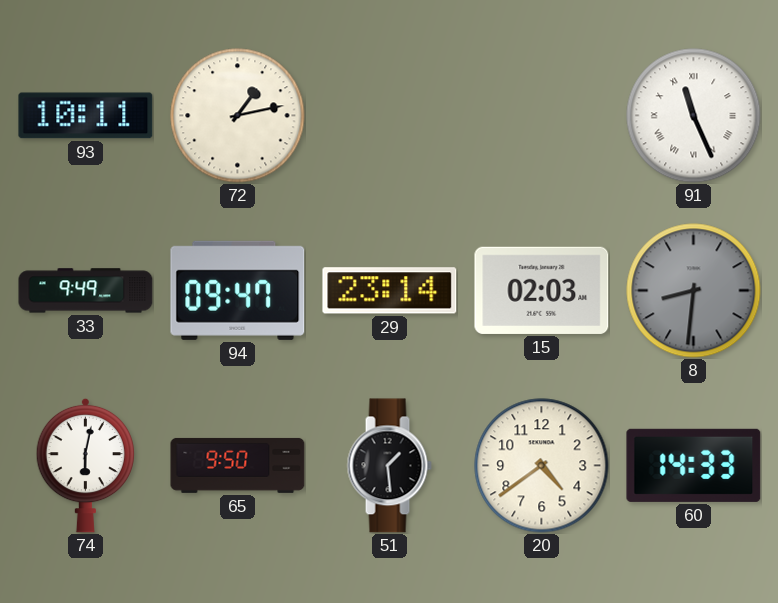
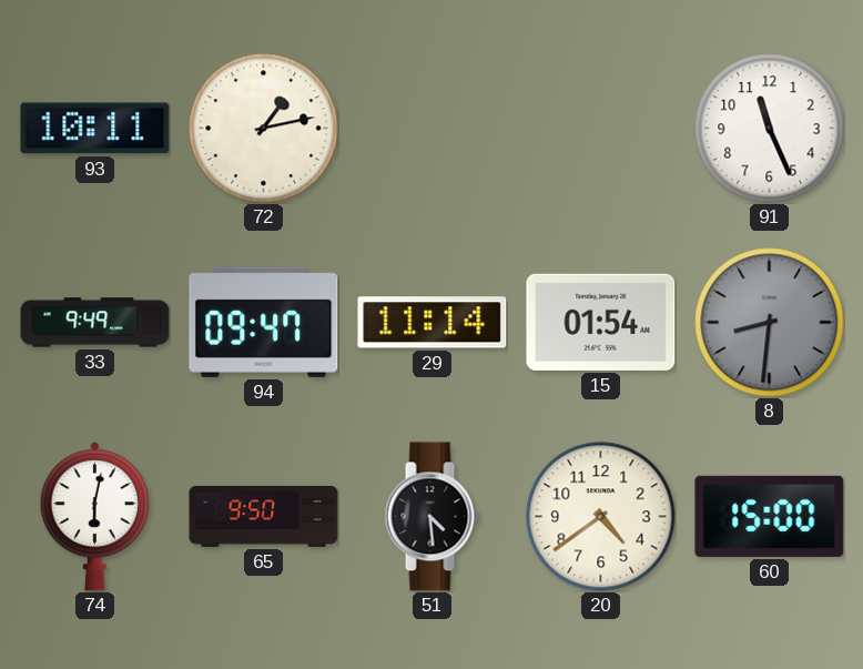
91 numerals: Roman -> Arabic
29: 23:14 -> 11:14
15: 02:03 -> 01:54
51: 1:29 -> 4:29
60: 14:33 -> 15:00
